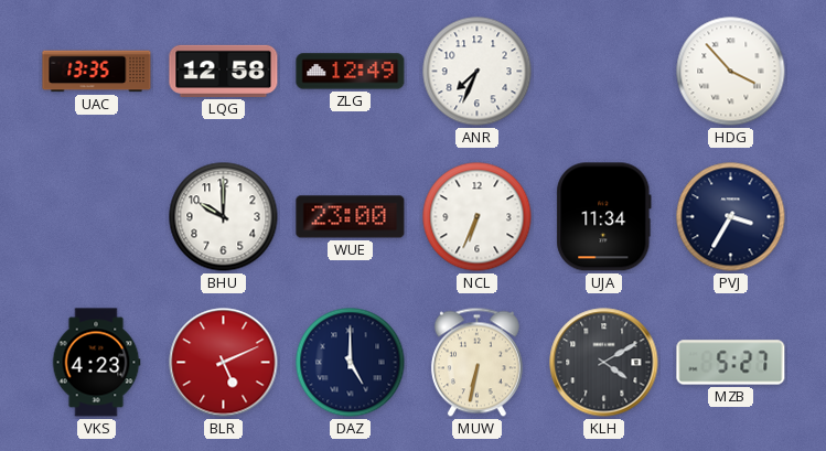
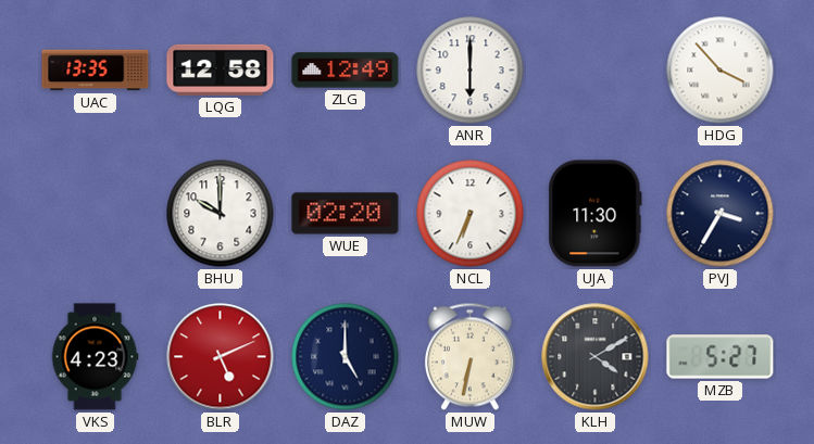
ANR: 7:34 -> 6:00
WUE: 23:00 -> 02:20
UJA: 11:34 -> 11:30
